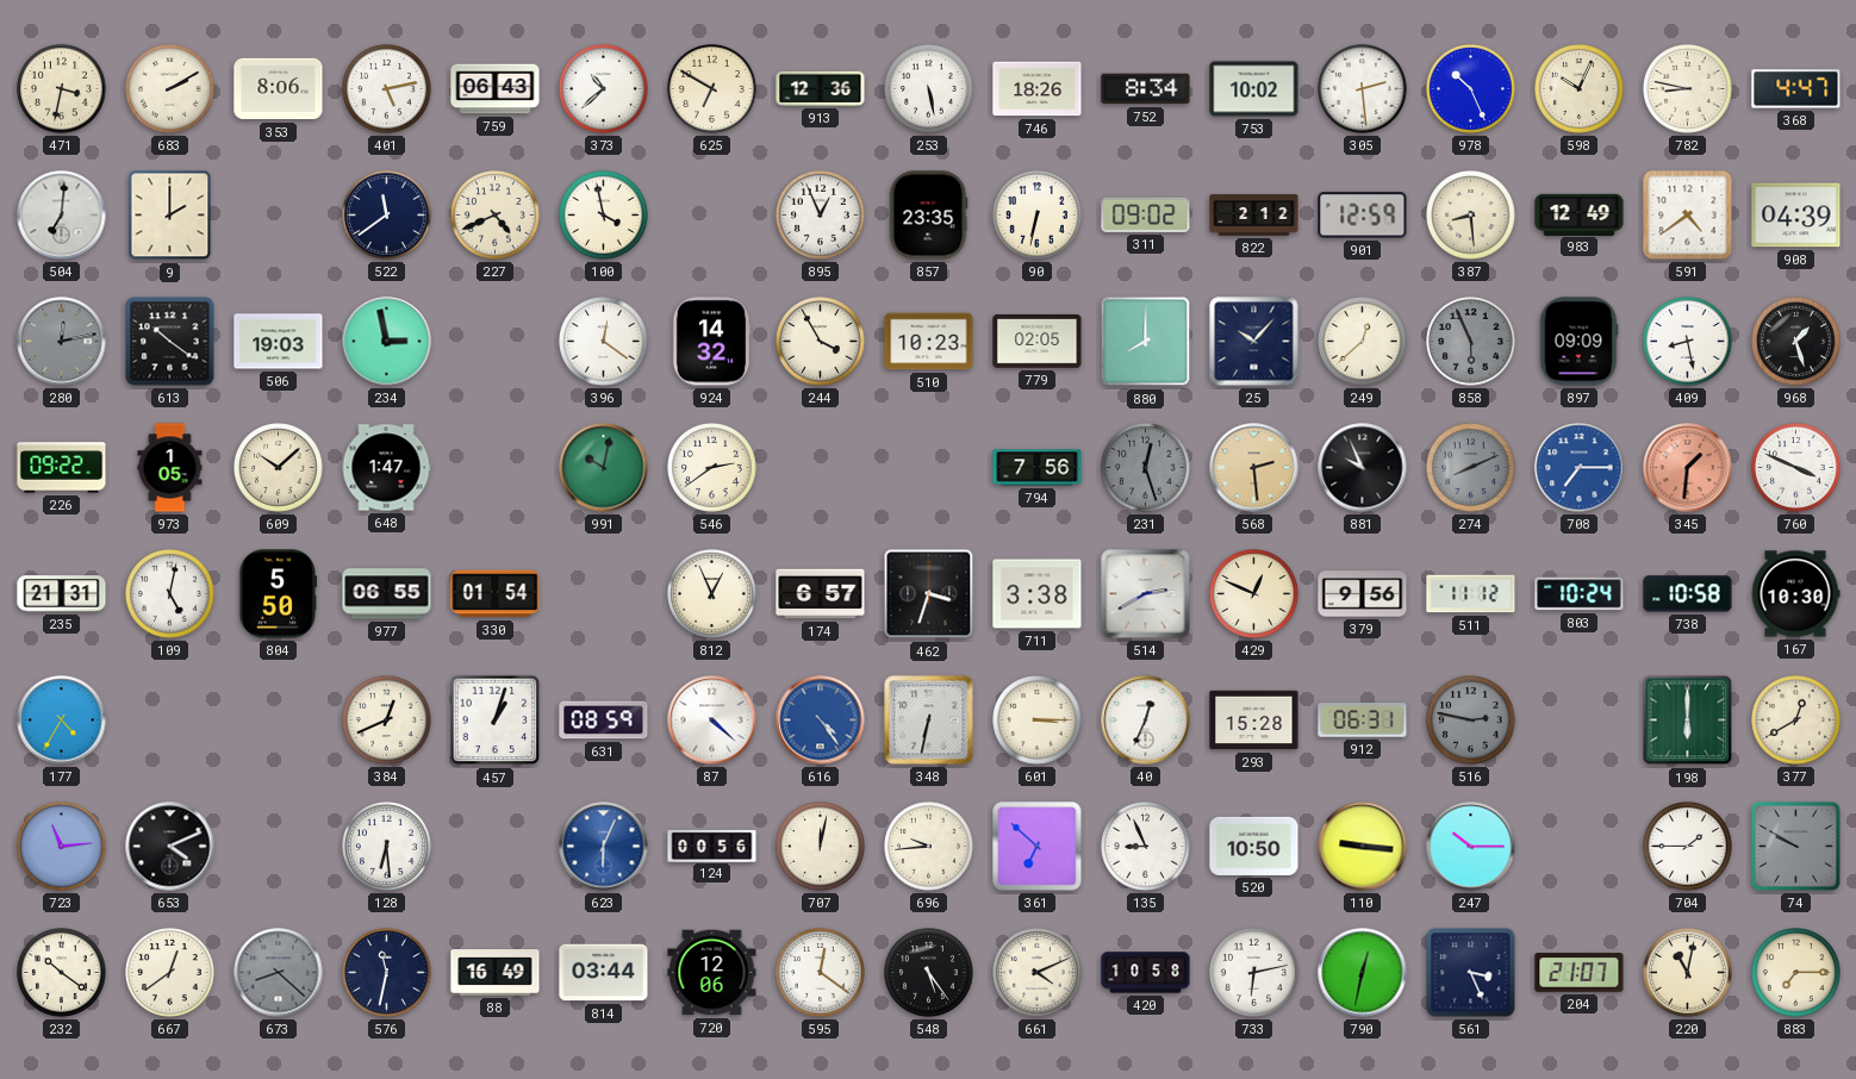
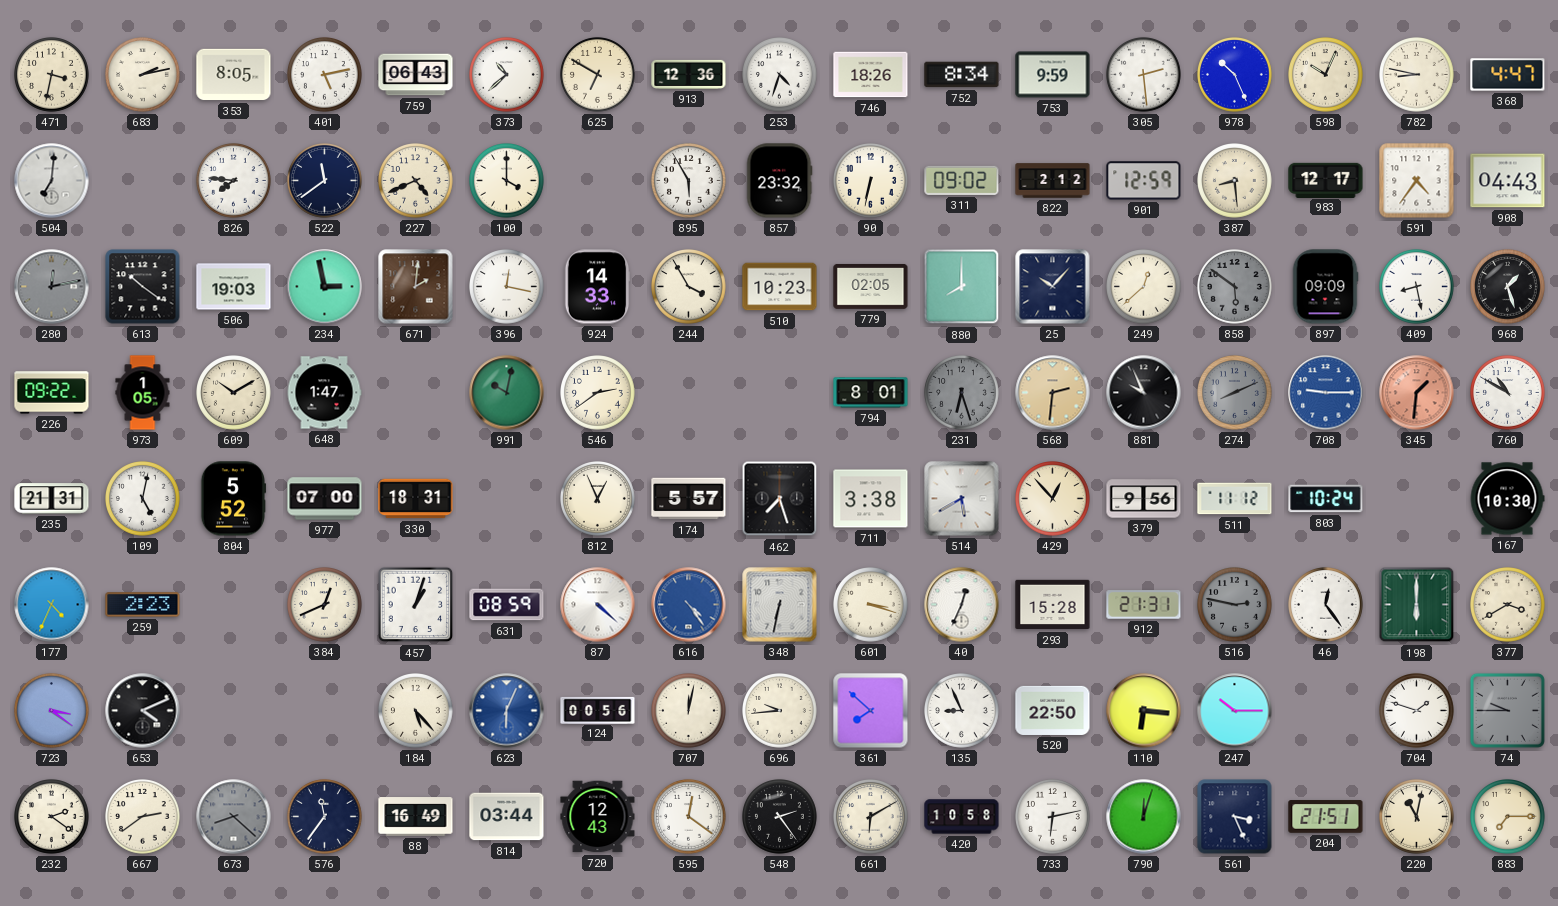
683: 2:10 -> 2:13
353: 8:06 -> 8:05
253: 5:28 -> 4:33
753: 10:02 -> 9:59
9: 2:00 -> none
826: none -> 7:46
100: 3:58 -> 4:00
895: 12:56 -> 5:55
857: 23:35 -> 23:32
983: 12:49 -> 12:17
591: 4:39 -> 4:36
908: 04:39 -> 04:43
671: none -> 2:01
396: 12:21 -> 12:17
924: 14:32 -> 14:33
858: 5:56 -> 5:51
609: 10:08 -> 10:10
794: 7:56 -> 8:01
231: 12:27 -> 6:27
568: 2:29 -> 2:31
708: 7:15 -> 9:15
760: 3:49 -> 10:50
804: 5:50 -> 5:52
977: 06:55 -> 07:00
330: 01:54 -> 18:31
174: 6:57 -> 5:57
462: 3:33 -> 7:27
514: 2:40 -> 5:40
429: 12:49 -> 12:53
738: 10:58 -> none
177: 4:35 -> 4:34
259: none -> 2:23
601: 3:15 -> 3:18
912: 06:31 -> 21:31
46: none -> 12:24
377: 12:40 -> 3:40
723: 11:14 -> 3:21
128: 6:29 -> none
184: none -> 5:23
361: 6:52 -> 7:52
520: 10:50 -> 22:50
110: 9:16 -> 6:16
704: 1:45 -> 1:48
74: 9:50 -> 9:45
232: 10:21 -> 2:21
667: 12:39 -> 2:39
576: 11:32 -> 11:36
720: 12:06 -> 12:43
548: 5:24 -> 2:24
661: 4:11 -> 6:10
790: 12:32 -> 12:03
204: 21:07 -> 21:51
